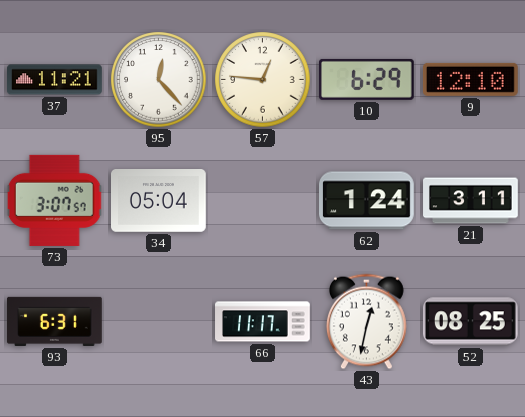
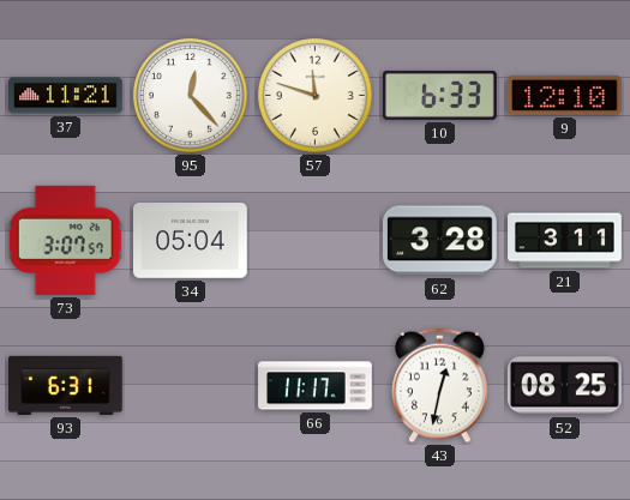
57: 12:46 -> 11:48
10: 6:29 -> 6:33
62: 1:24 -> 3:28
